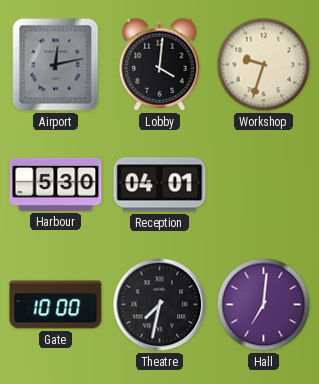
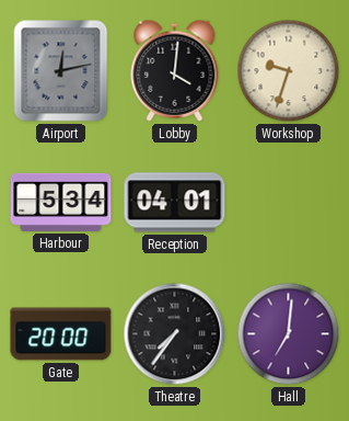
Harbour: 5:30 -> 5:34
Gate: 10:00 -> 20:00
Theatre: 7:32 -> 7:36
